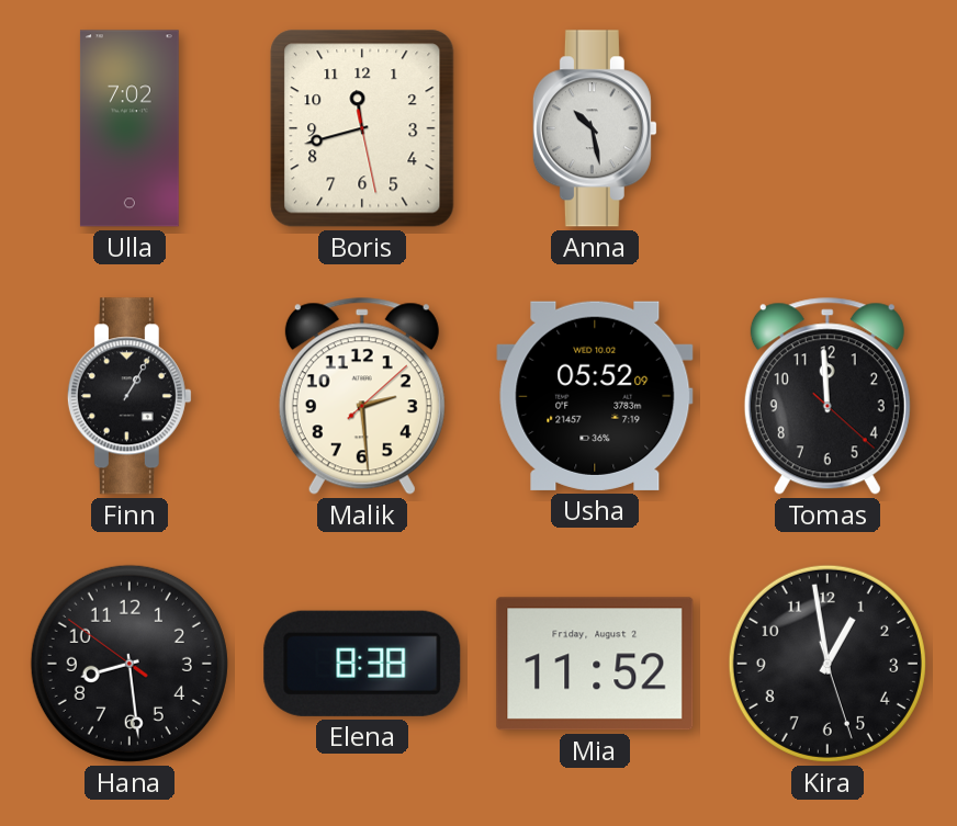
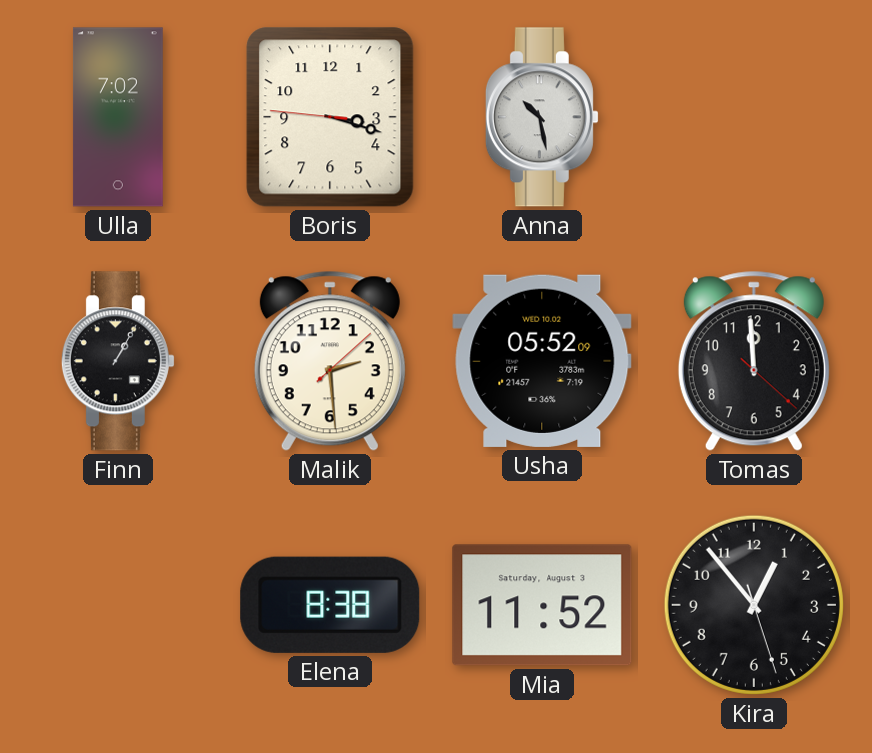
Boris: 11:42 -> 3:17
Hana: 8:28 -> none
Mia date: Friday, August 2 -> Saturday, August 3
Kira: 12:58 -> 12:53
